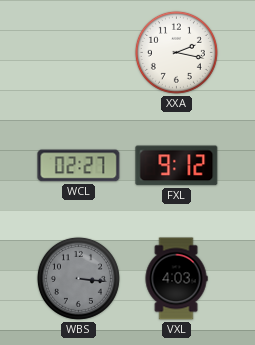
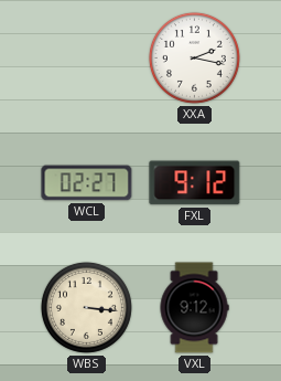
WBS dial: grey -> cream
VXL: 4:03 -> 9:12
